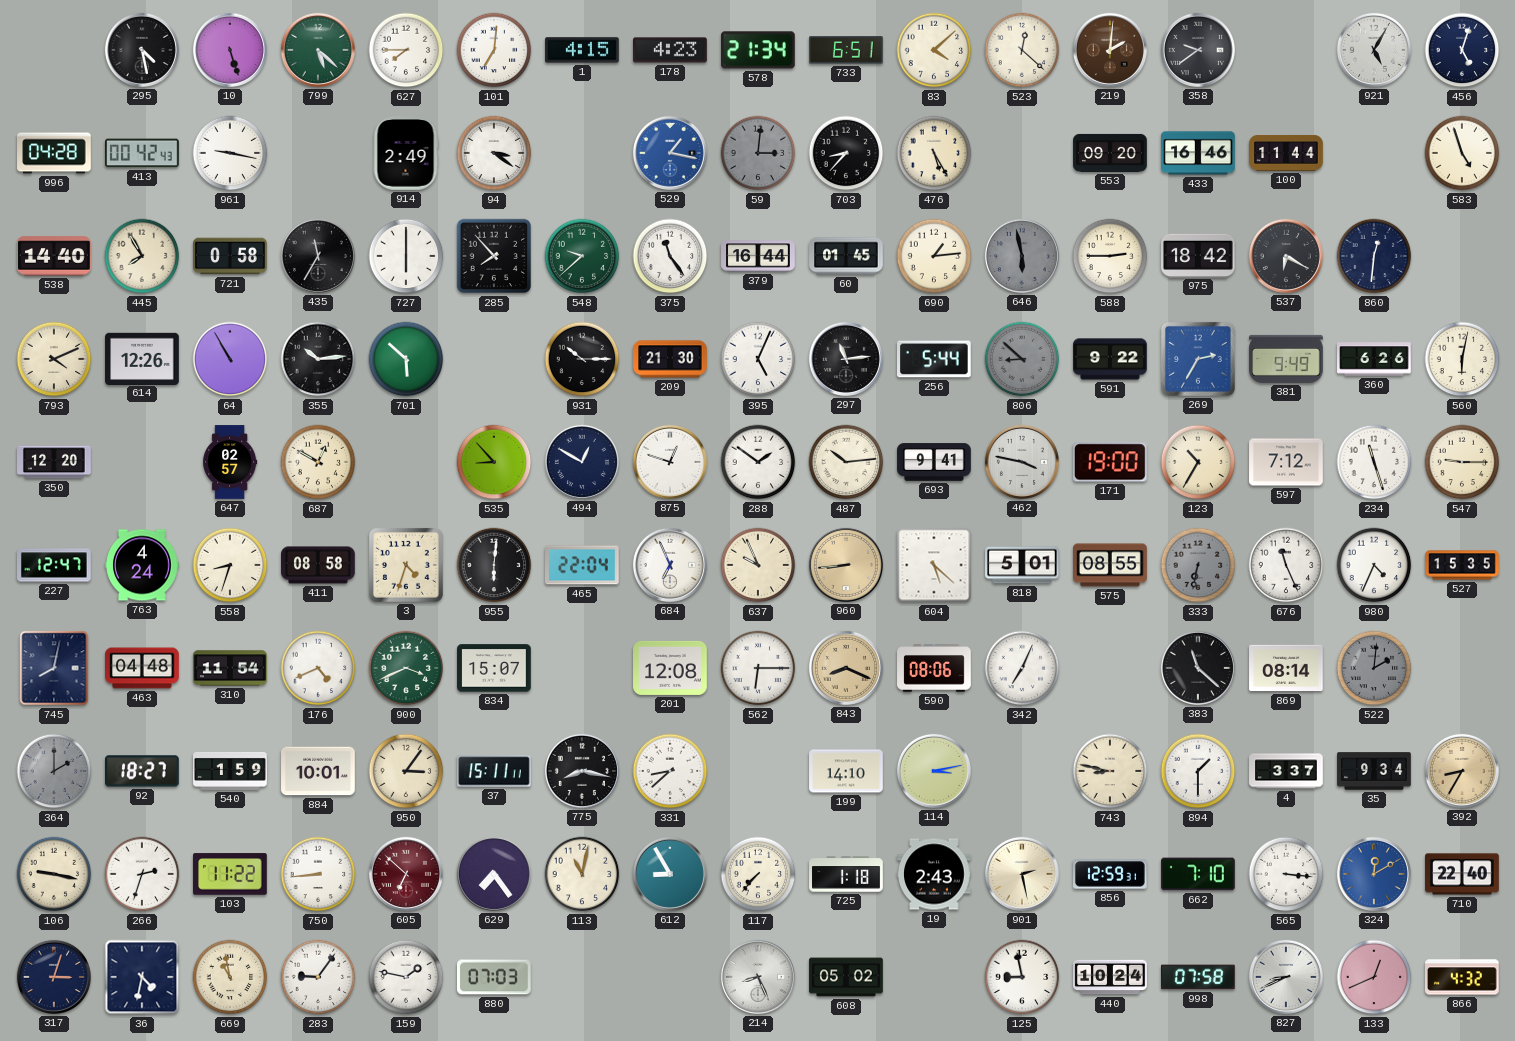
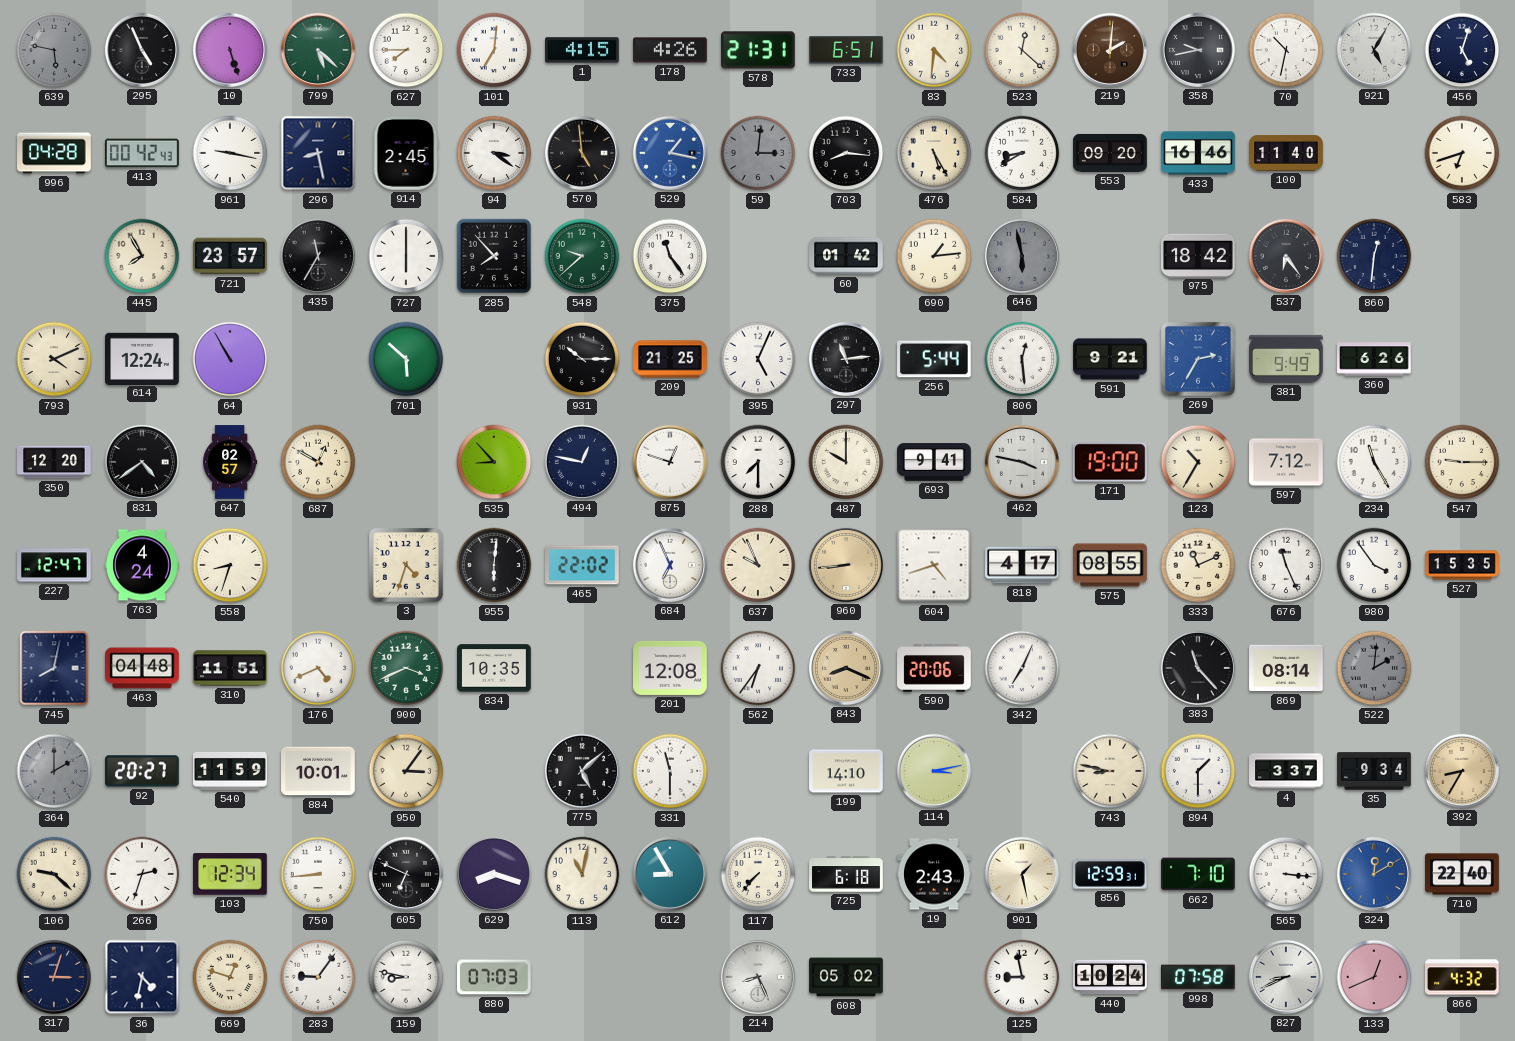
639: none -> 5:47
295: 4:28 -> 4:56
178: 4:23 -> 4:26
578: 21:34 -> 21:31
83: 4:08 -> 4:31
358: 9:39 -> 9:43
70: none -> 10:32
296: none -> 8:28
914: 2:49 -> 2:45
570: none -> 4:59
703: 8:37 -> 8:16
584: none -> 8:40
100: 11:44 -> 11:40
583: 4:57 -> 6:42
538: 14:40 -> none
721: 0:58 -> 23:57
379: 16:44 -> none
60: 01:45 -> 01:42
588: 2:45 -> none
537: 6:20 -> 6:24
614: 12:26 -> 12:24
355: 10:14 -> none
209: 21:30 -> 21:25
806: 8:52 -> 12:29
806 dial: grey -> white
591: 9:22 -> 9:21
560: 6:02 -> none
831: none -> 4:39
494: 12:50 -> 12:47
288: 1:51 -> 7:30
487: 10:14 -> 10:00
234: 11:27 -> 11:25
411: 08:58 -> none
465: 22:04 -> 22:02
604: 5:22 -> 4:42
818: 5:01 -> 4:17
333: 6:32 -> 11:11
333 dial: grey -> cream
980: 4:34 -> 3:54
310: 11:54 -> 11:51
834: 15:07 -> 10:35
562: 6:15 -> 6:36
590: 08:06 -> 20:06
383: 11:22 -> 11:23
92: 18:27 -> 20:27
540: 1:59 -> 11:59
37: 15:11 -> none
775: 8:17 -> 5:08
331: 8:38 -> 11:30
106: 9:17 -> 9:22
103: 11:22 -> 12:34
605: 6:52 -> 6:49
605 dial: burgundy -> black
629: 7:24 -> 8:18
725: 1:18 -> 6:18
901: 2:28 -> 1:28
669: 10:58 -> 12:48
159: 1:47 -> 8:47
